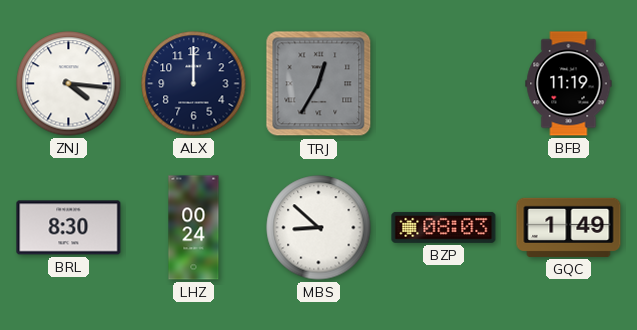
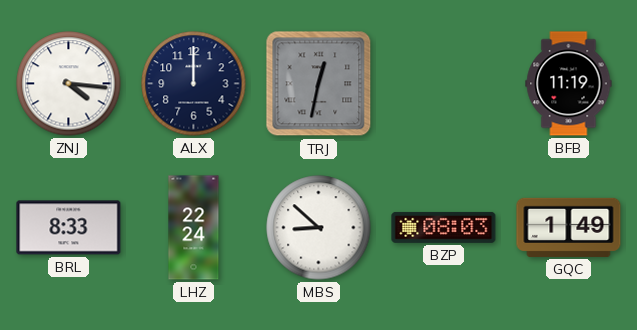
TRJ: 12:35 -> 12:32
BRL: 8:30 -> 8:33
LHZ: 00:24 -> 22:24
